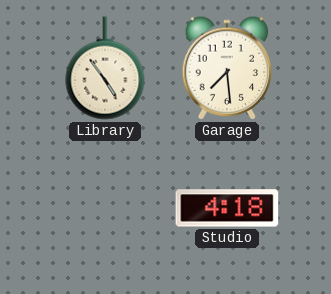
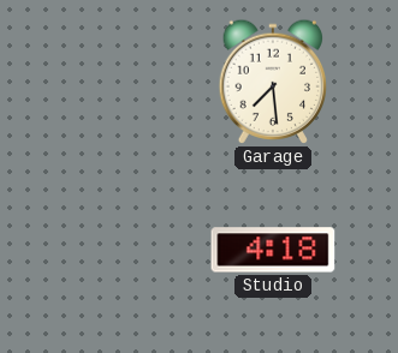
Library: 4:54 -> none
